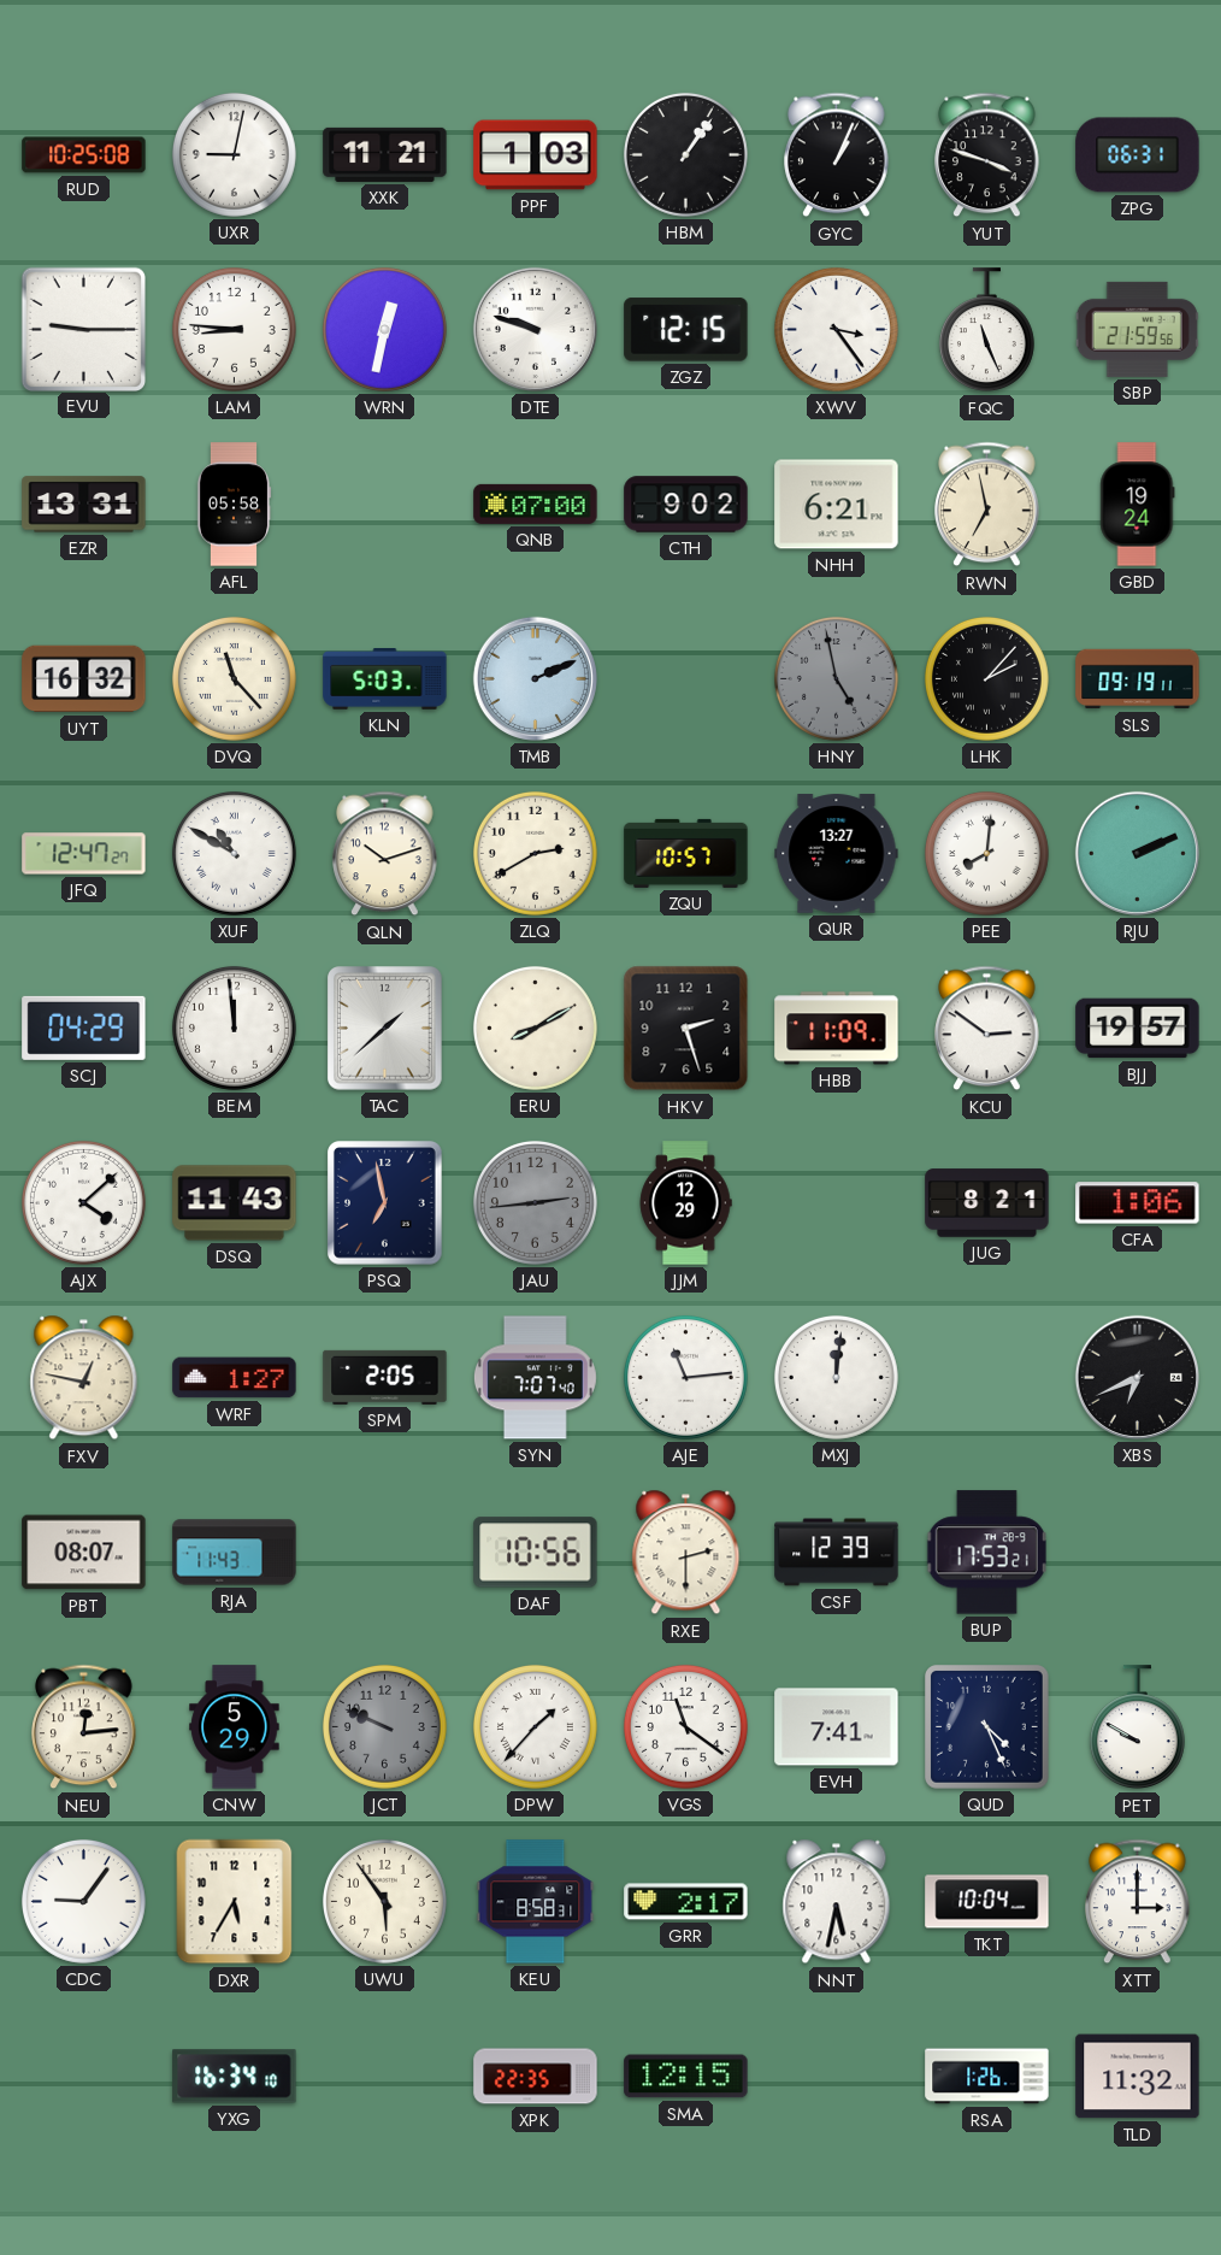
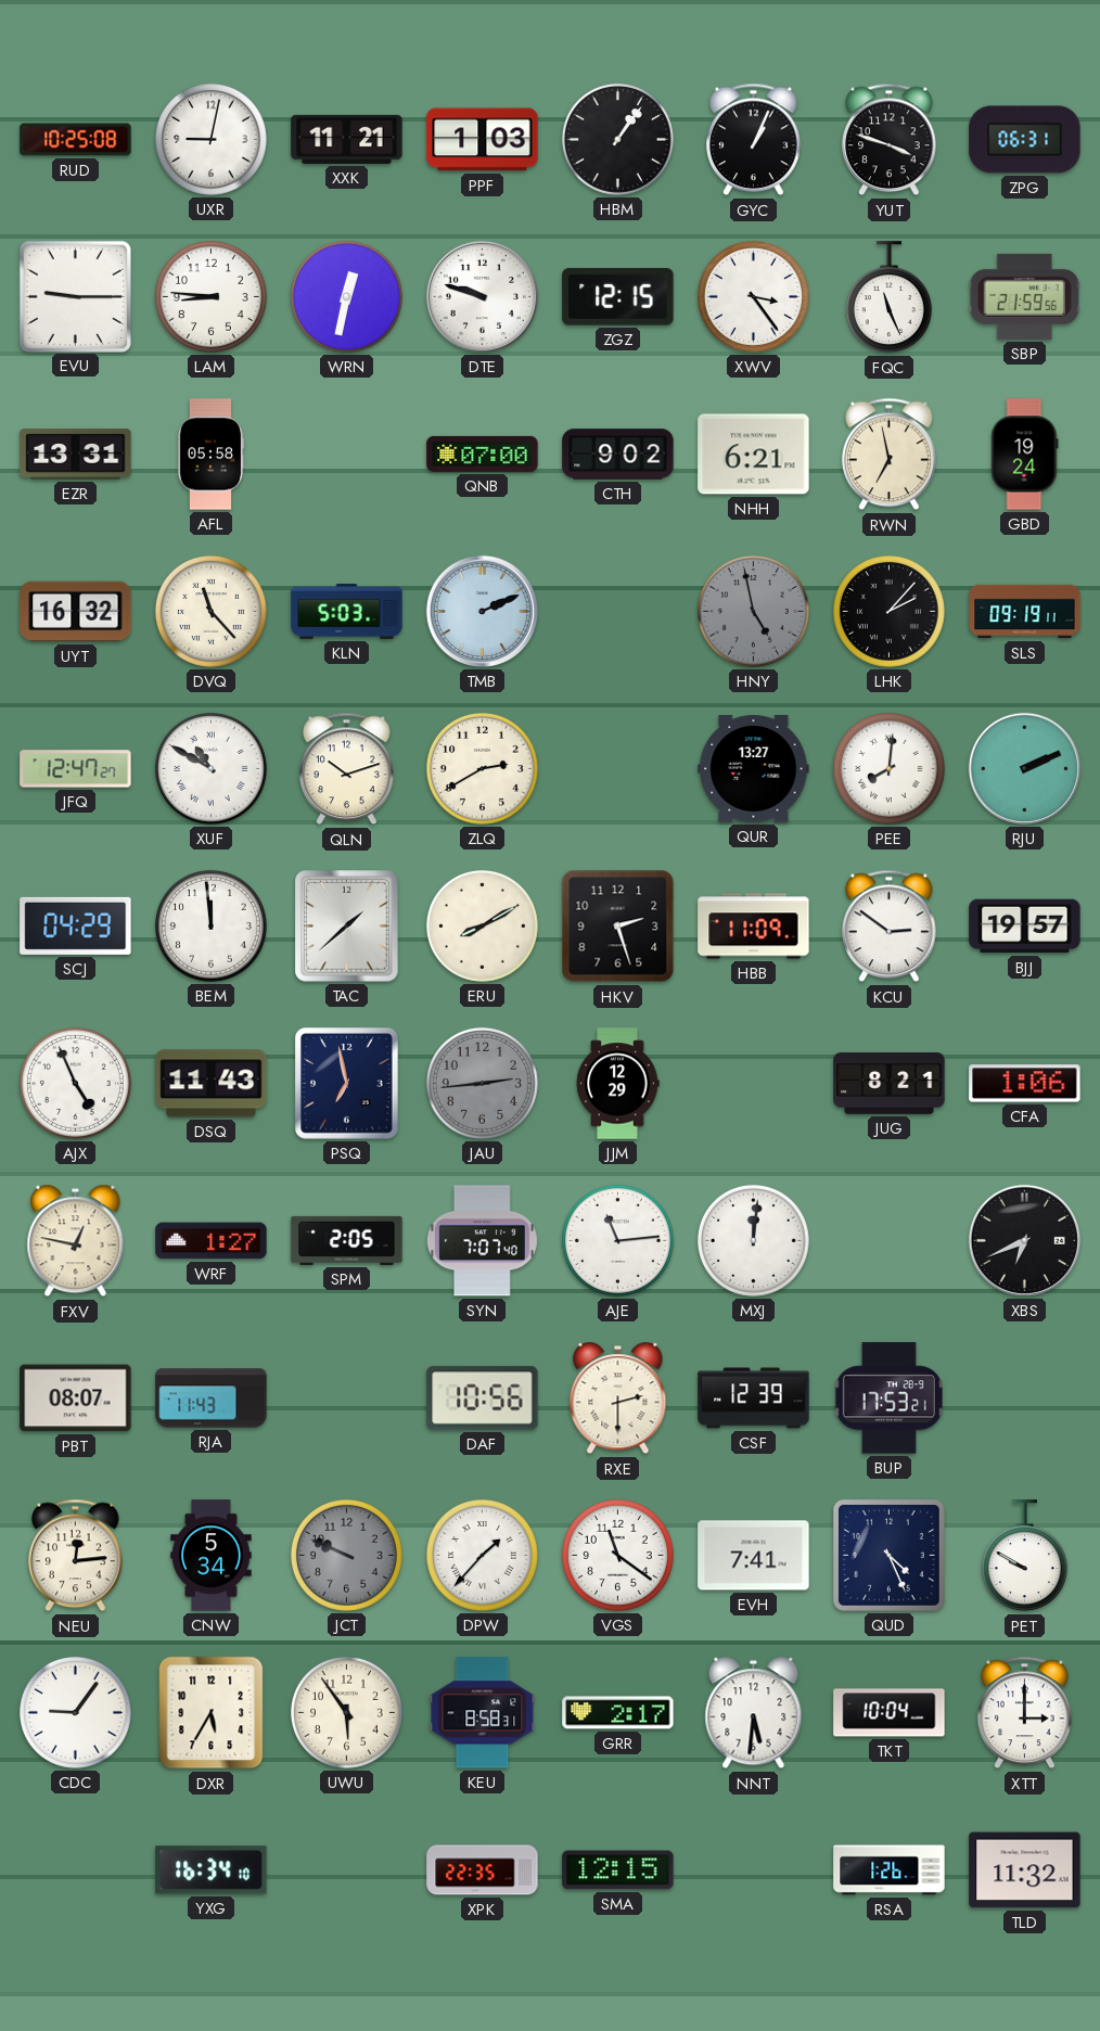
ZQU: 10:57 -> none
AJX: 4:08 -> 4:56
CNW: 5:29 -> 5:34
NNT: 5:32 -> 5:31
